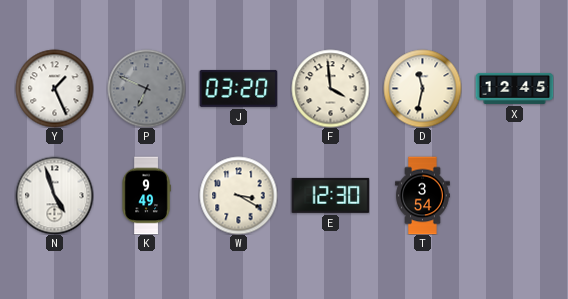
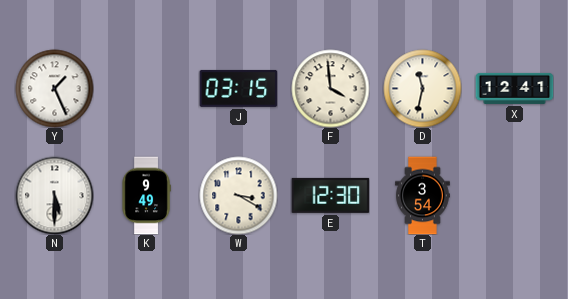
P: 6:49 -> none
J: 03:20 -> 03:15
X: 12:45 -> 12:41
N: 4:57 -> 5:30
